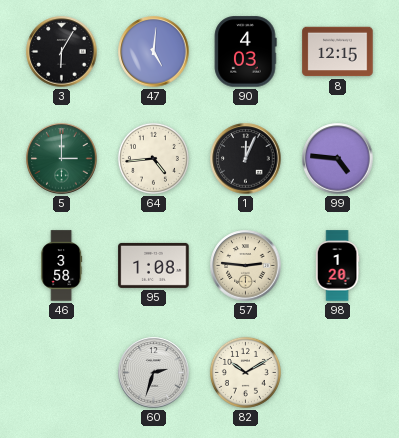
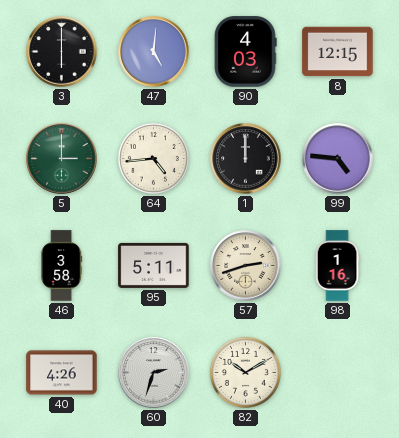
3: 6:05 -> 6:00
1: 12:04 -> 12:00
95: 1:08 -> 5:11
57: 2:46 -> 2:42
98: 1:20 -> 1:16
40: none -> 4:26
